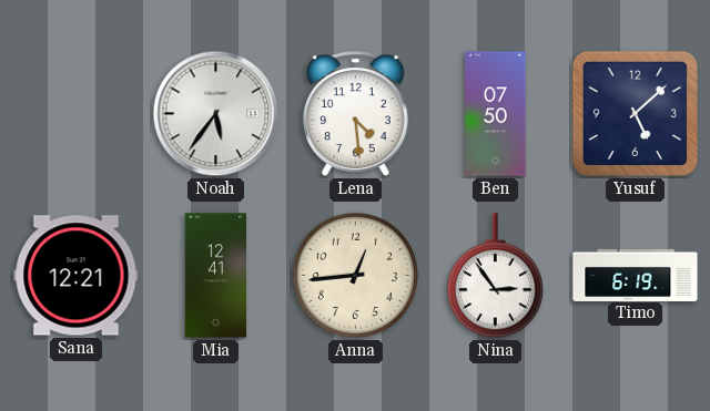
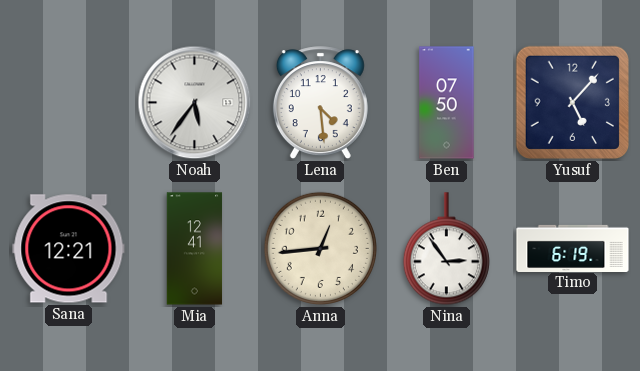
Yusuf: 5:08 -> 5:07
